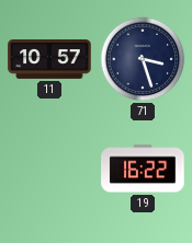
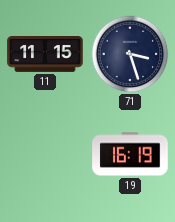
11: 10:57 -> 11:15
19: 16:22 -> 16:19
